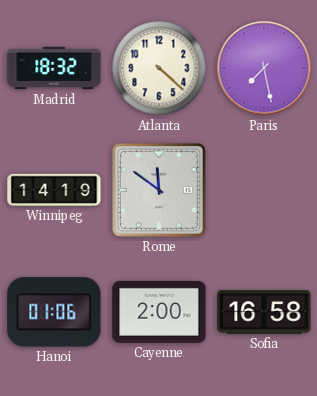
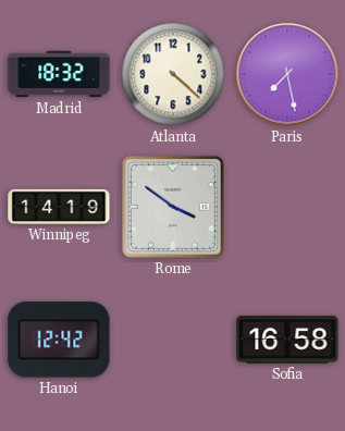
Rome: 11:51 -> 3:51
Hanoi: 01:06 -> 12:42
Cayenne: 2:00 -> none
